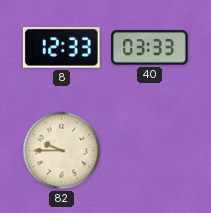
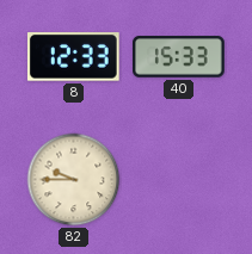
40: 03:33 -> 15:33
